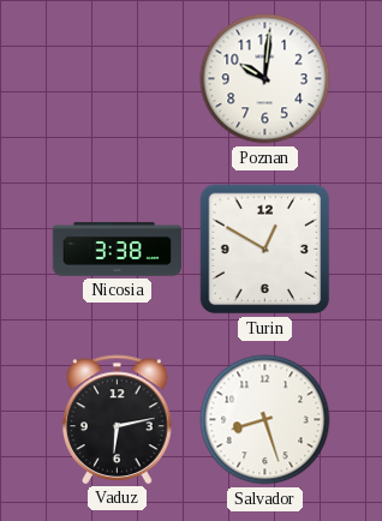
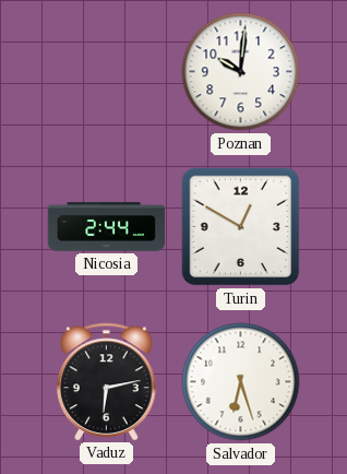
Nicosia: 3:38 -> 2:44
Salvador: 8:27 -> 6:27
